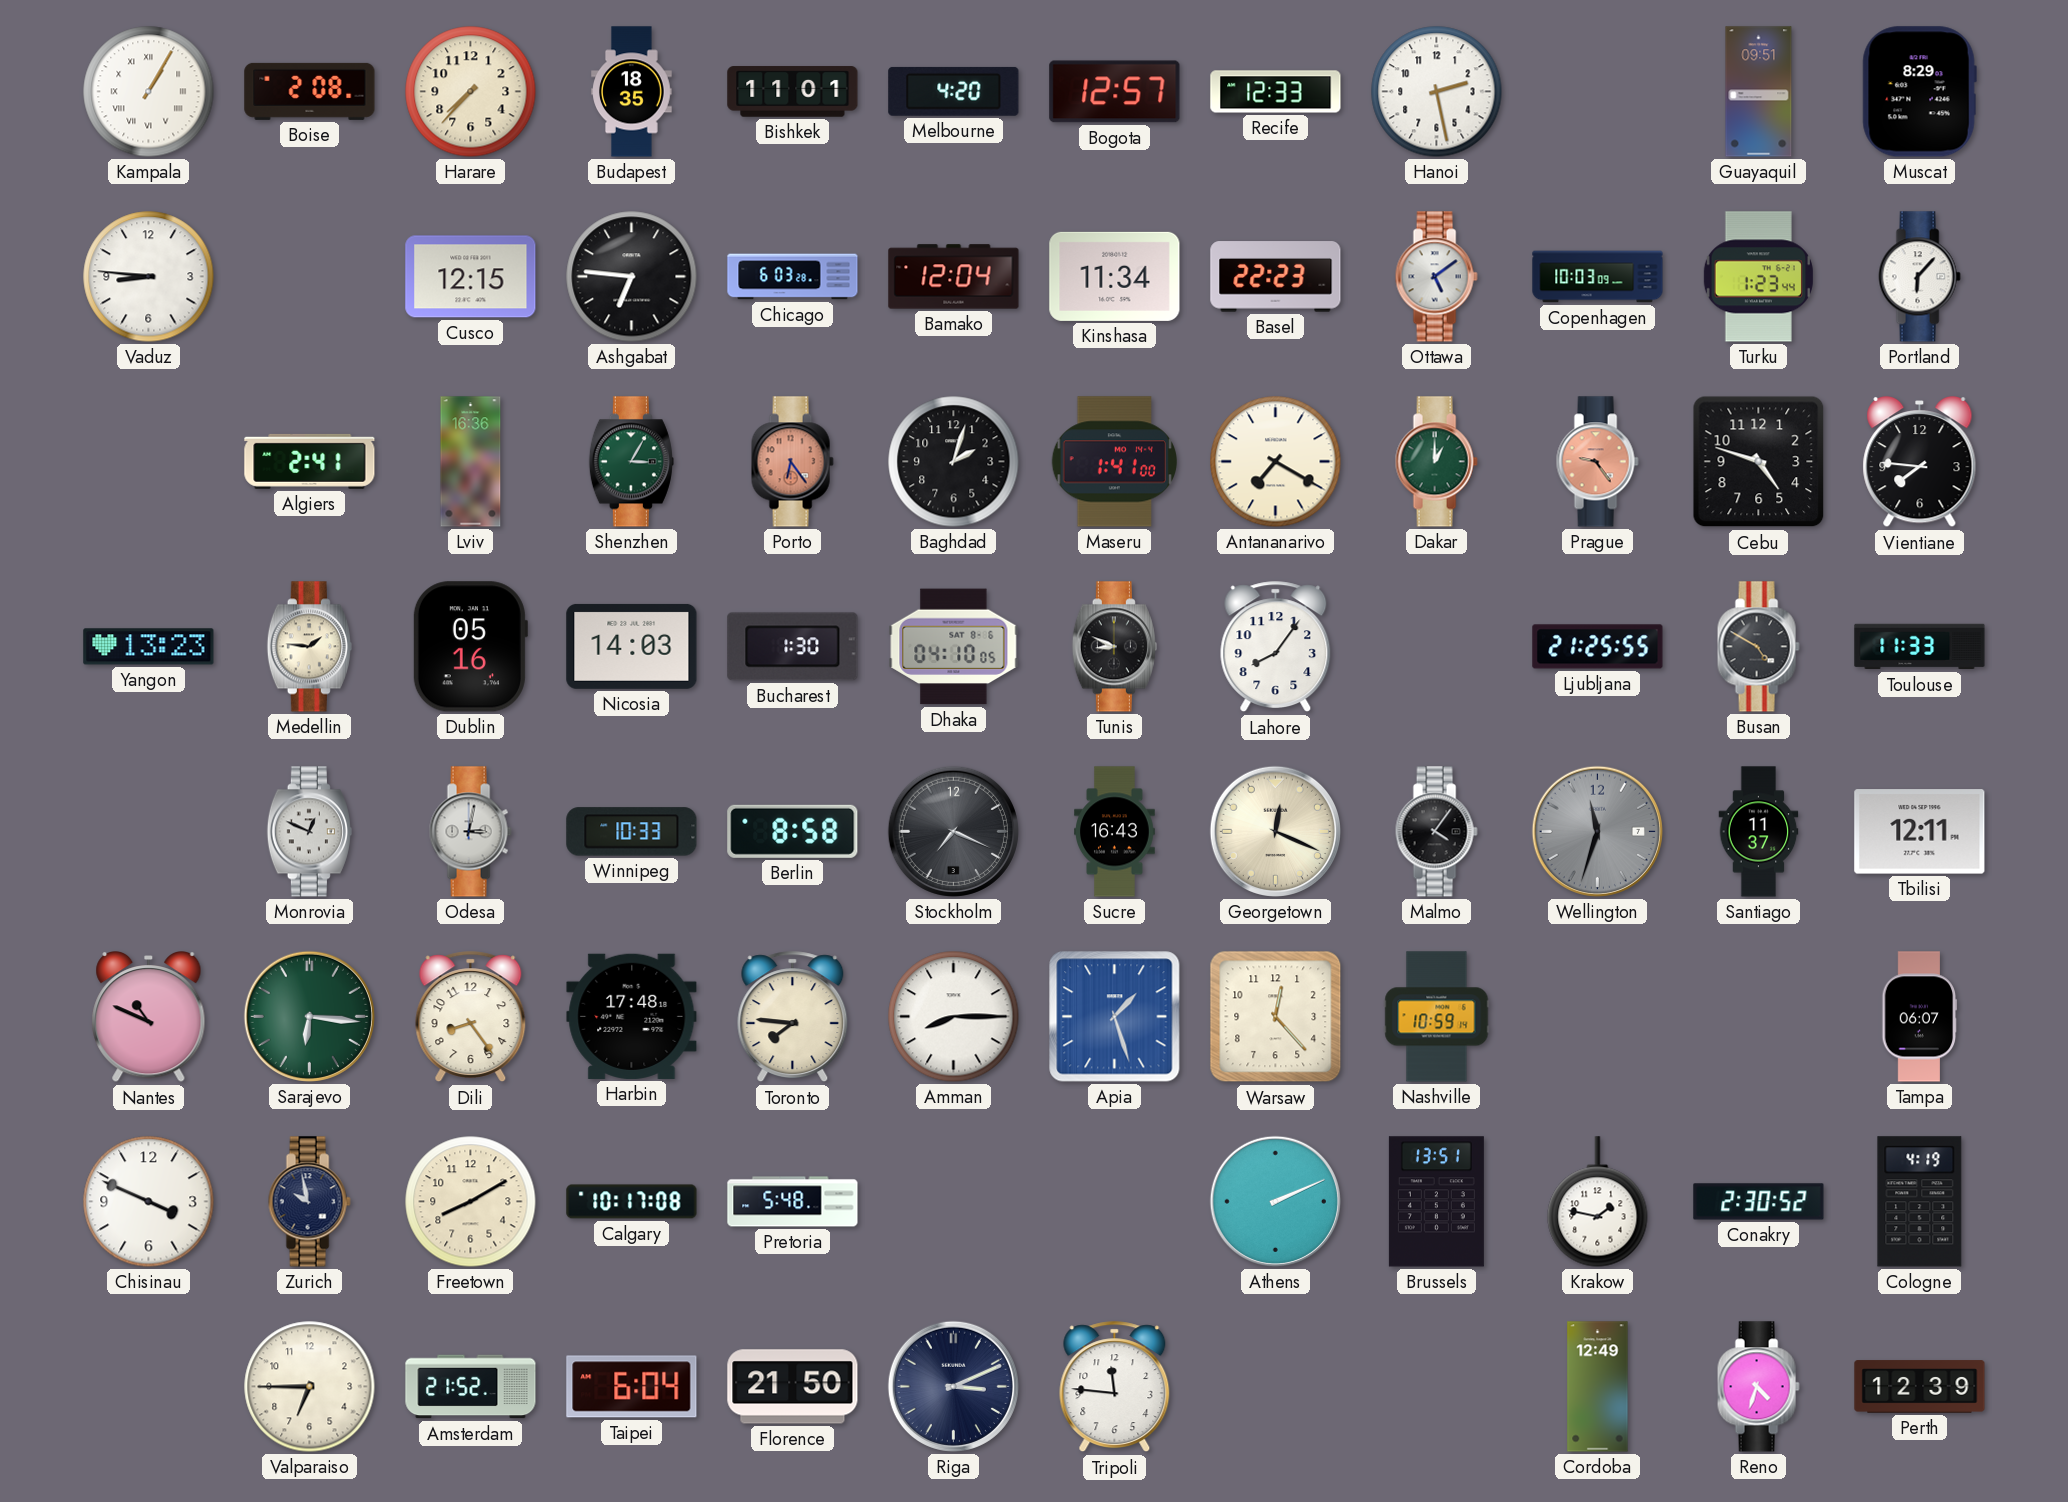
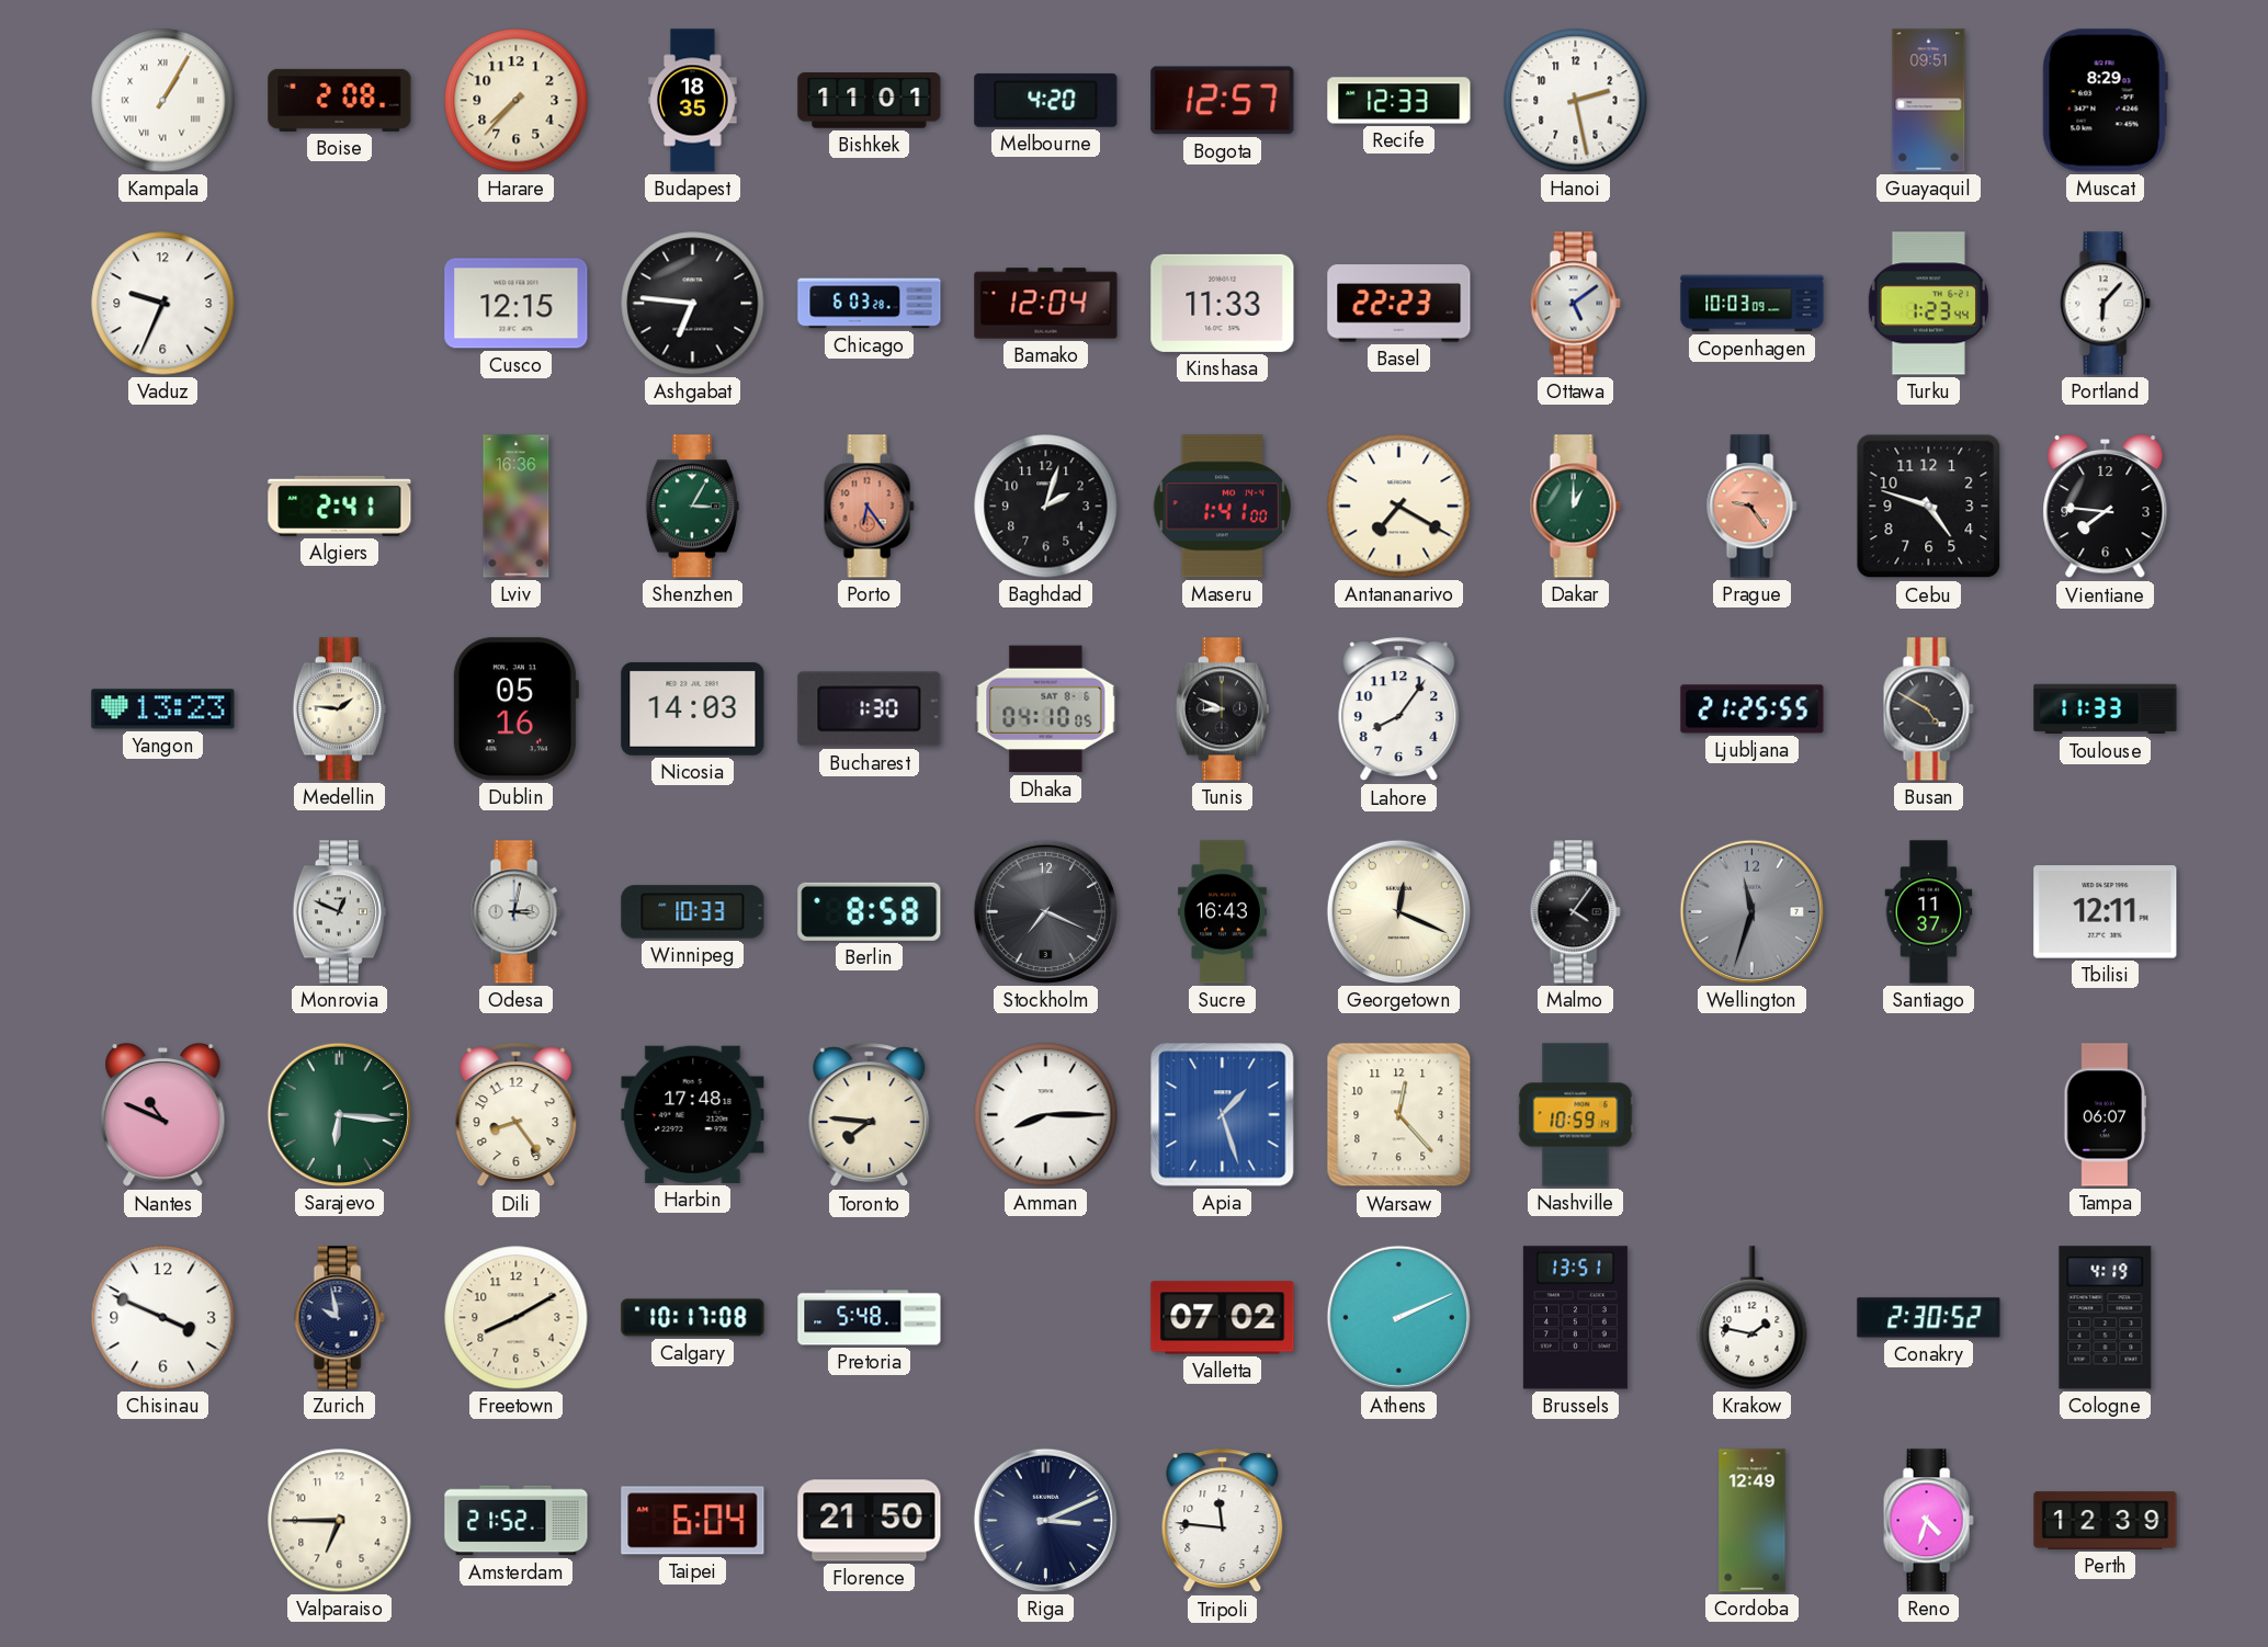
Vaduz: 8:46 -> 9:34
Kinshasa: 11:34 -> 11:33
Valletta: none -> 07:02
